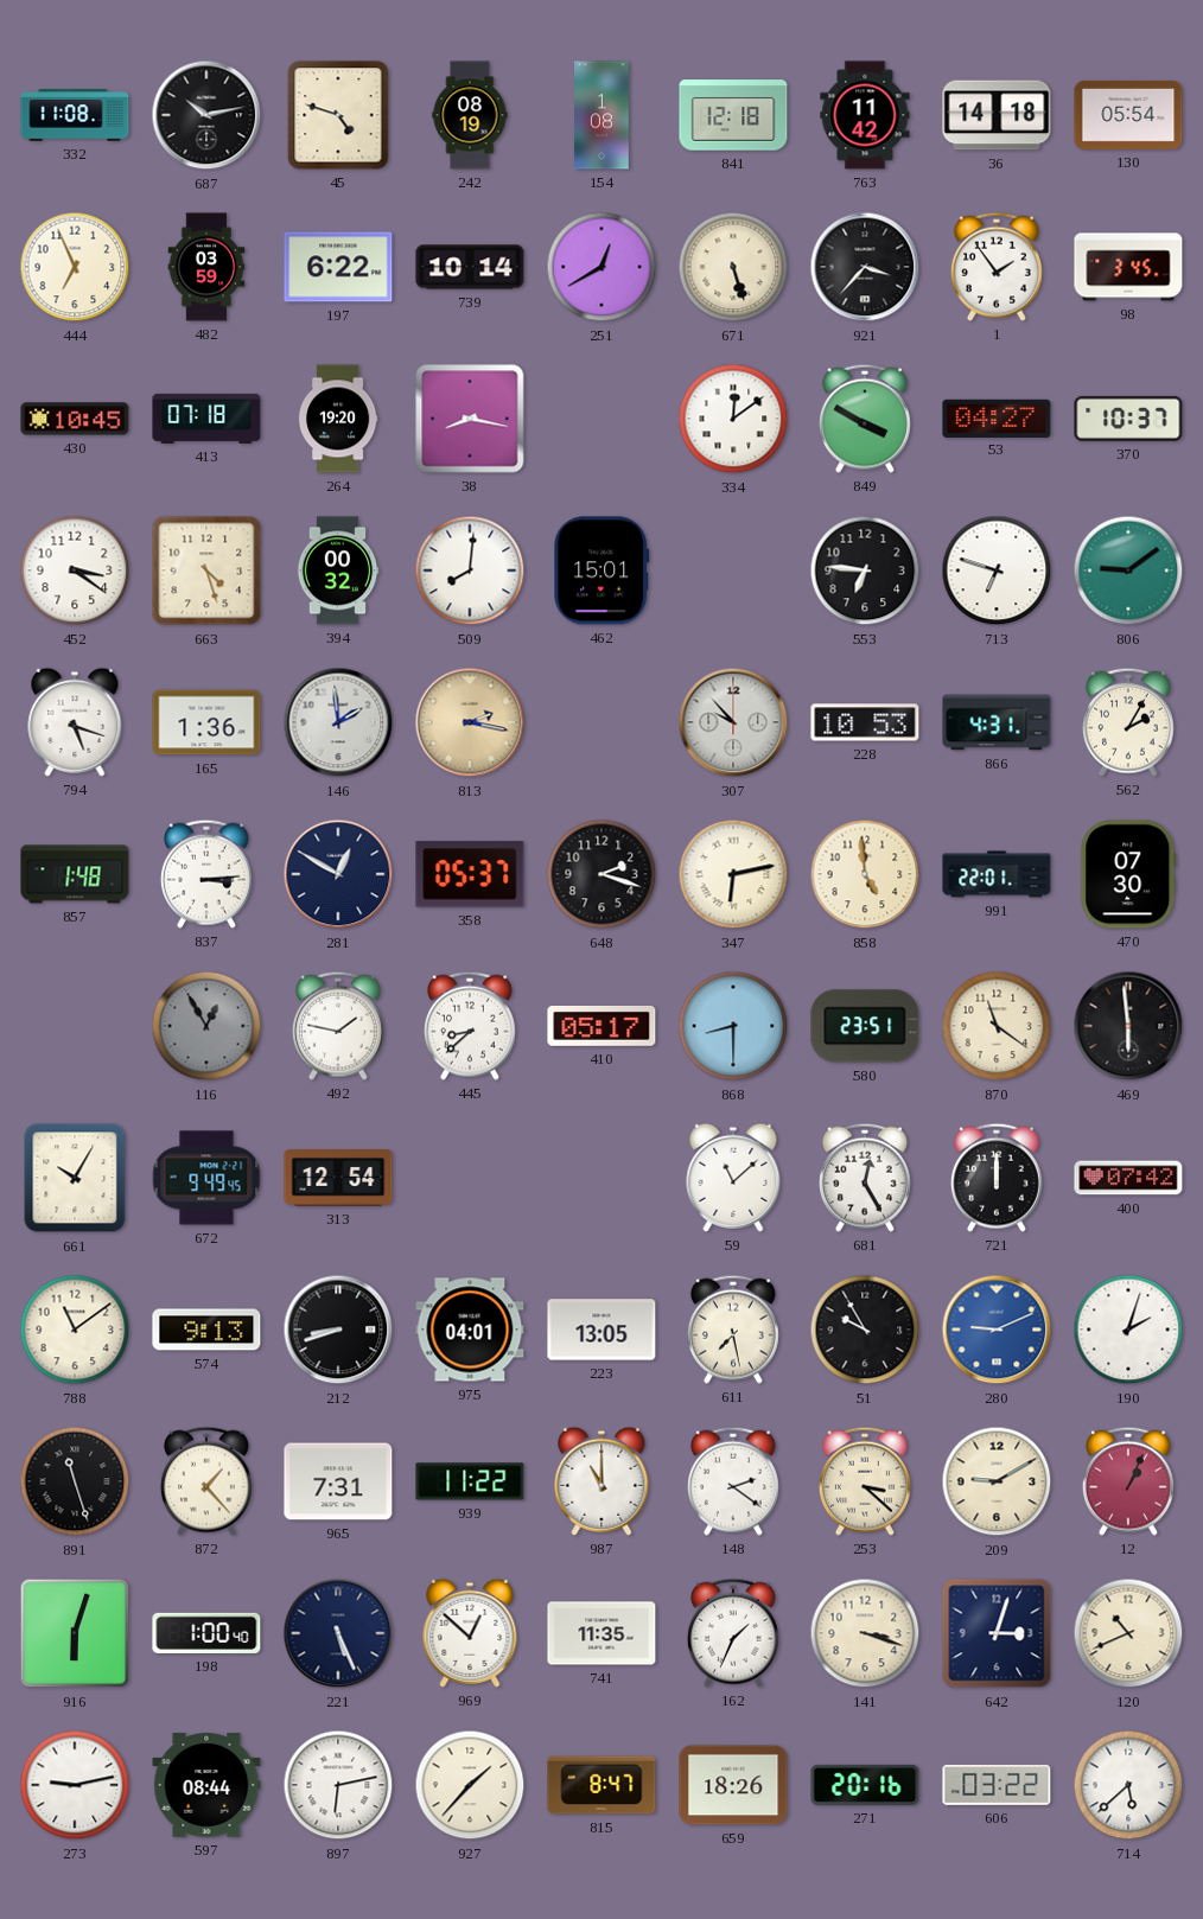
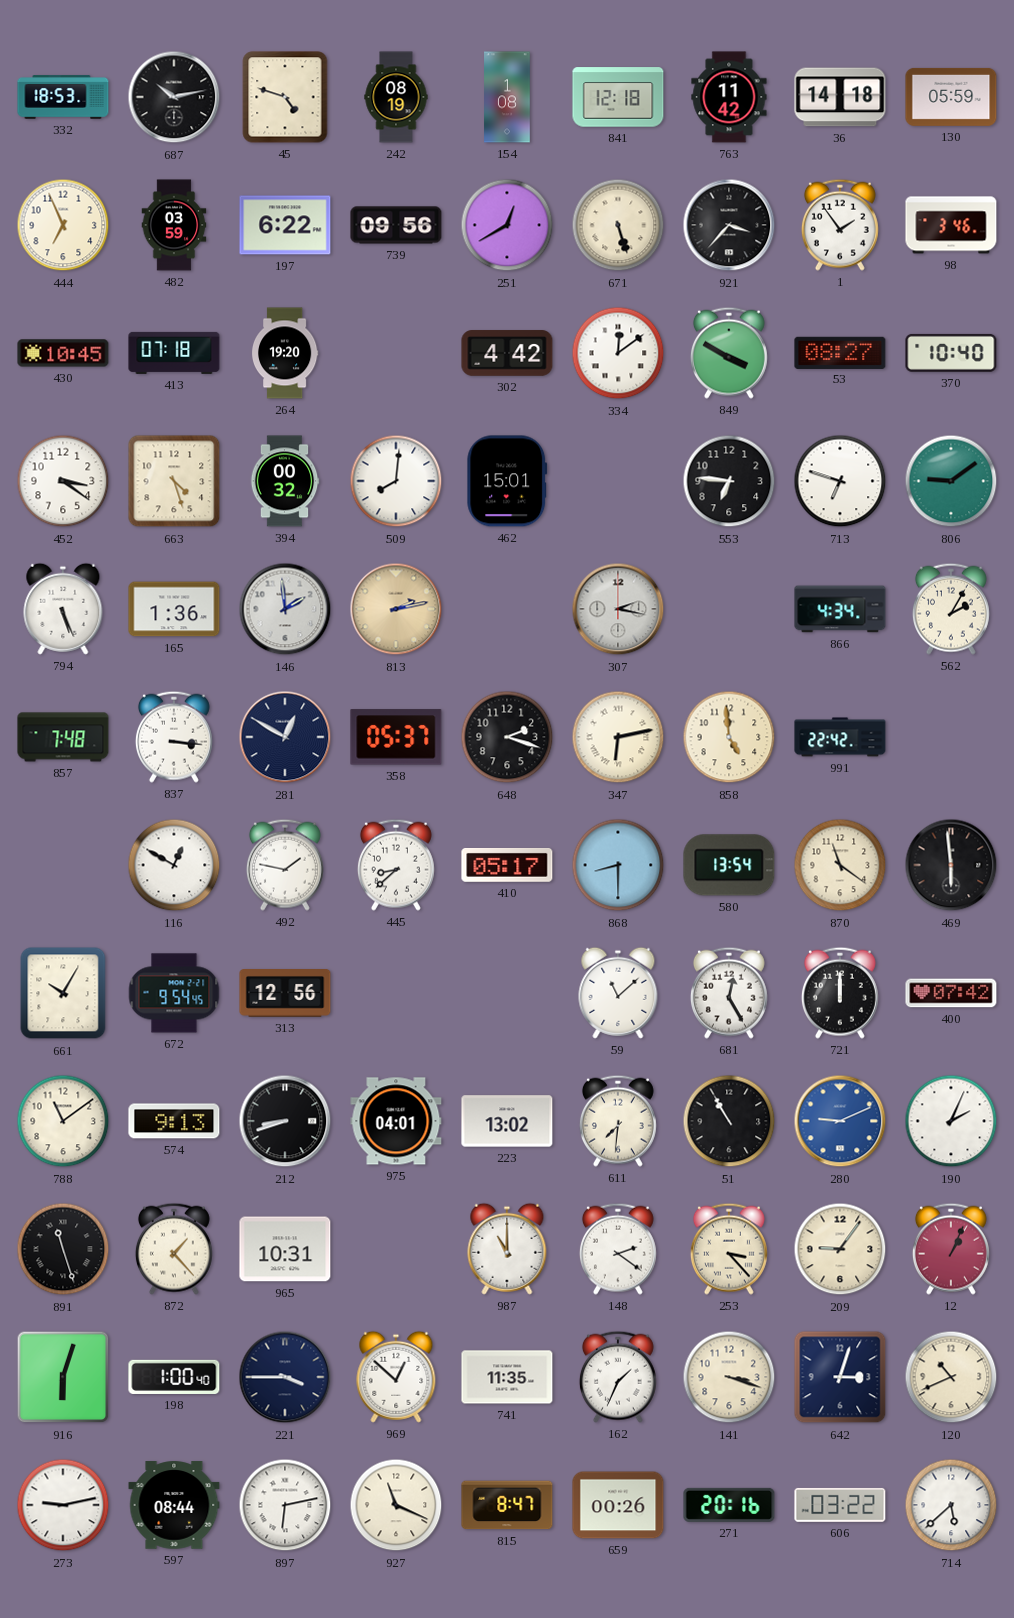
332: 11:08 -> 18:53
130: 05:54 -> 05:59
739: 10:14 -> 09:56
98: 3:45 -> 3:46
38: 8:17 -> none
302: none -> 4:42
53: 04:27 -> 08:27
370: 10:37 -> 10:40
794: 5:18 -> 5:26
813: 2:17 -> 2:13
307: 9:53 -> 2:17
228: 10:53 -> none
866: 4:31 -> 4:34
857: 1:48 -> 7:48
837: 3:14 -> 3:16
991: 22:01 -> 22:42
470: 07:30 -> none
116: 12:55 -> 12:50
116 dial: grey -> white
580: 23:51 -> 13:54
672: 9:49 -> 9:54
313: 12:54 -> 12:56
223: 13:05 -> 13:02
611: 7:28 -> 7:31
51: 9:55 -> 10:55
190: 2:03 -> 2:04
965: 7:31 -> 10:31
939: 11:22 -> none
253: 3:22 -> 3:23
209: 9:10 -> 9:06
221: 5:26 -> 3:45
927: 1:37 -> 11:19
659: 18:26 -> 00:26
